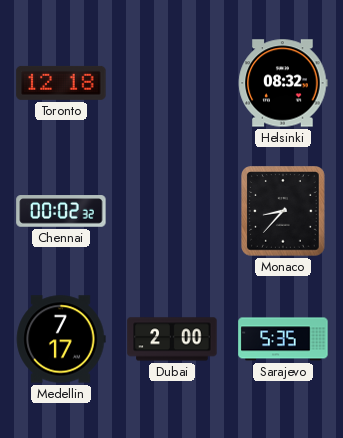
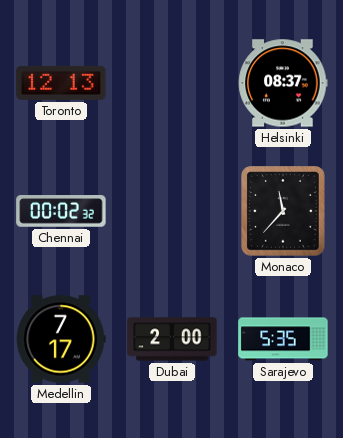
Toronto: 12:18 -> 12:13
Helsinki: 08:32 -> 08:37
Monaco: 8:37 -> 11:37
